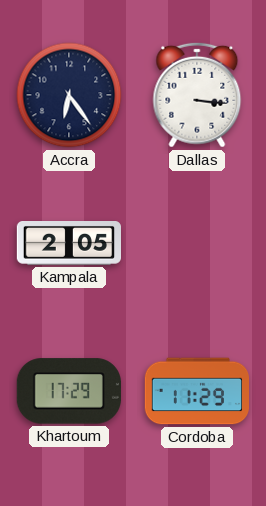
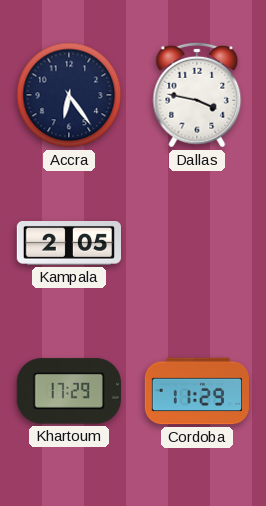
Dallas: 3:16 -> 3:47
